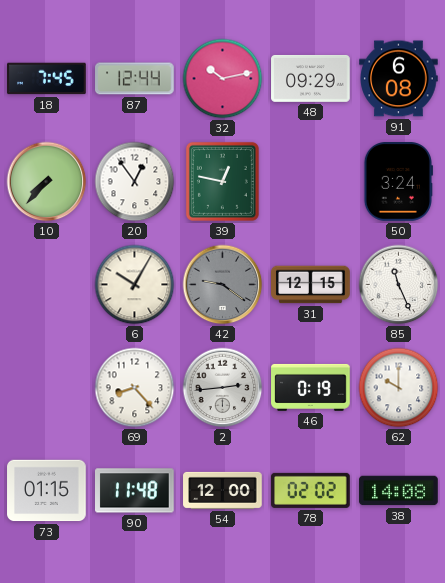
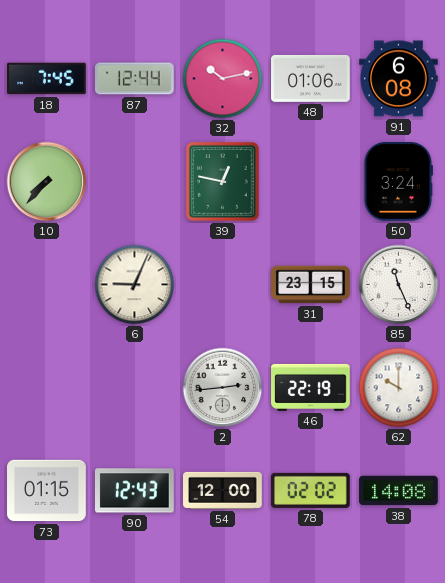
48: 09:29 -> 01:06
20: 12:54 -> none
6: 10:05 -> 9:04
42: 9:21 -> none
31: 12:15 -> 23:15
69: 8:23 -> none
46: 0:19 -> 22:19
90: 11:48 -> 12:43
